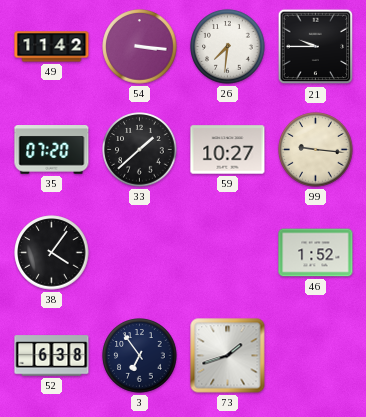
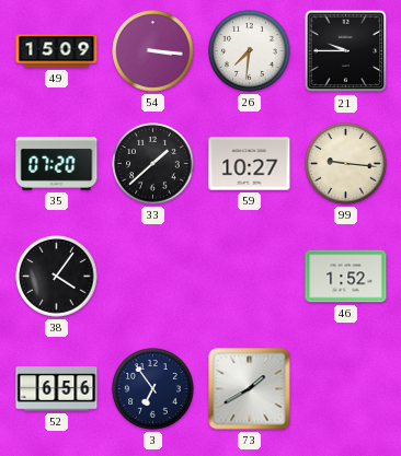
49: 11:42 -> 15:09
52: 6:38 -> 6:56
73: 1:42 -> 1:40
